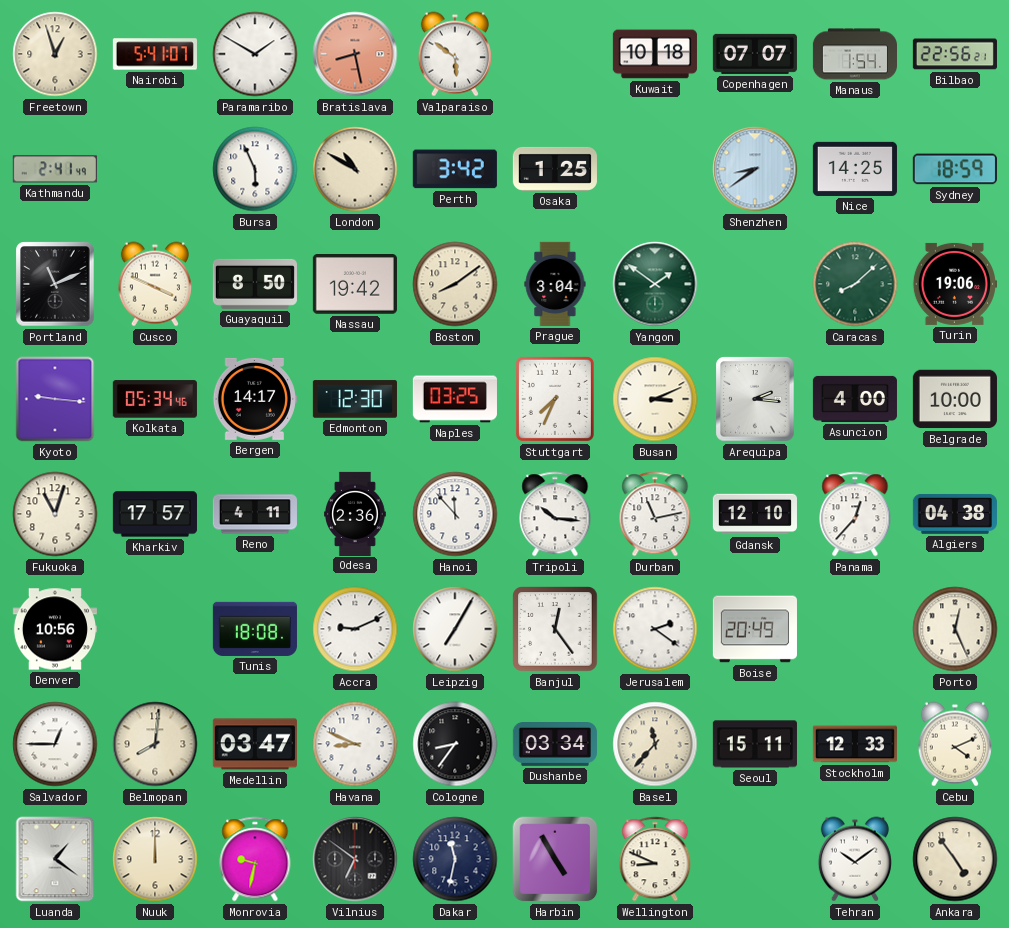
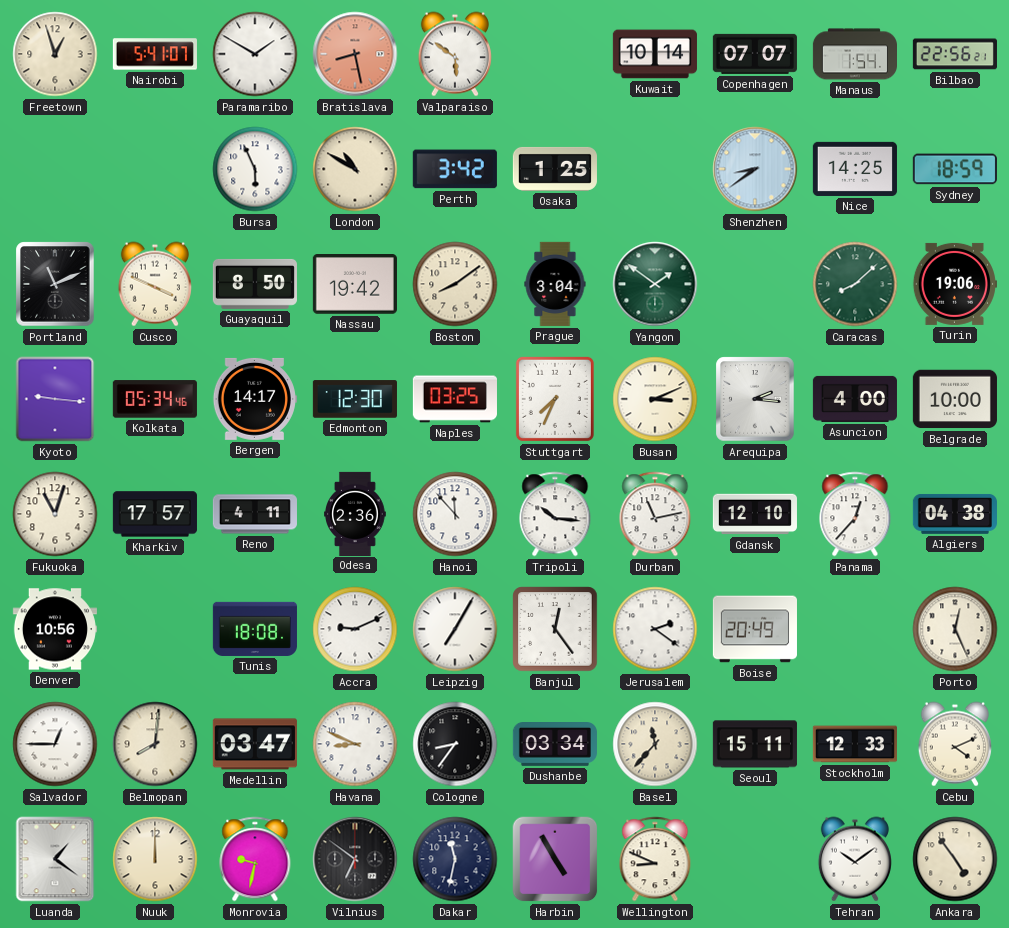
Kuwait: 10:18 -> 10:14
Kathmandu: 2:41 -> none
